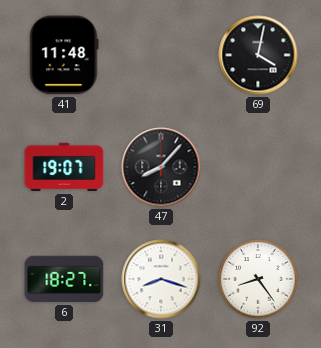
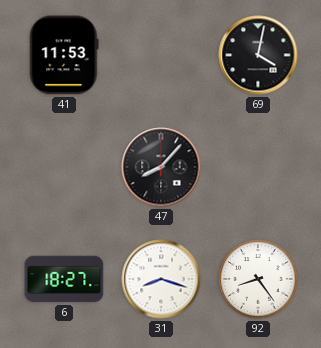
41: 11:48 -> 11:53
2: 19:07 -> none
